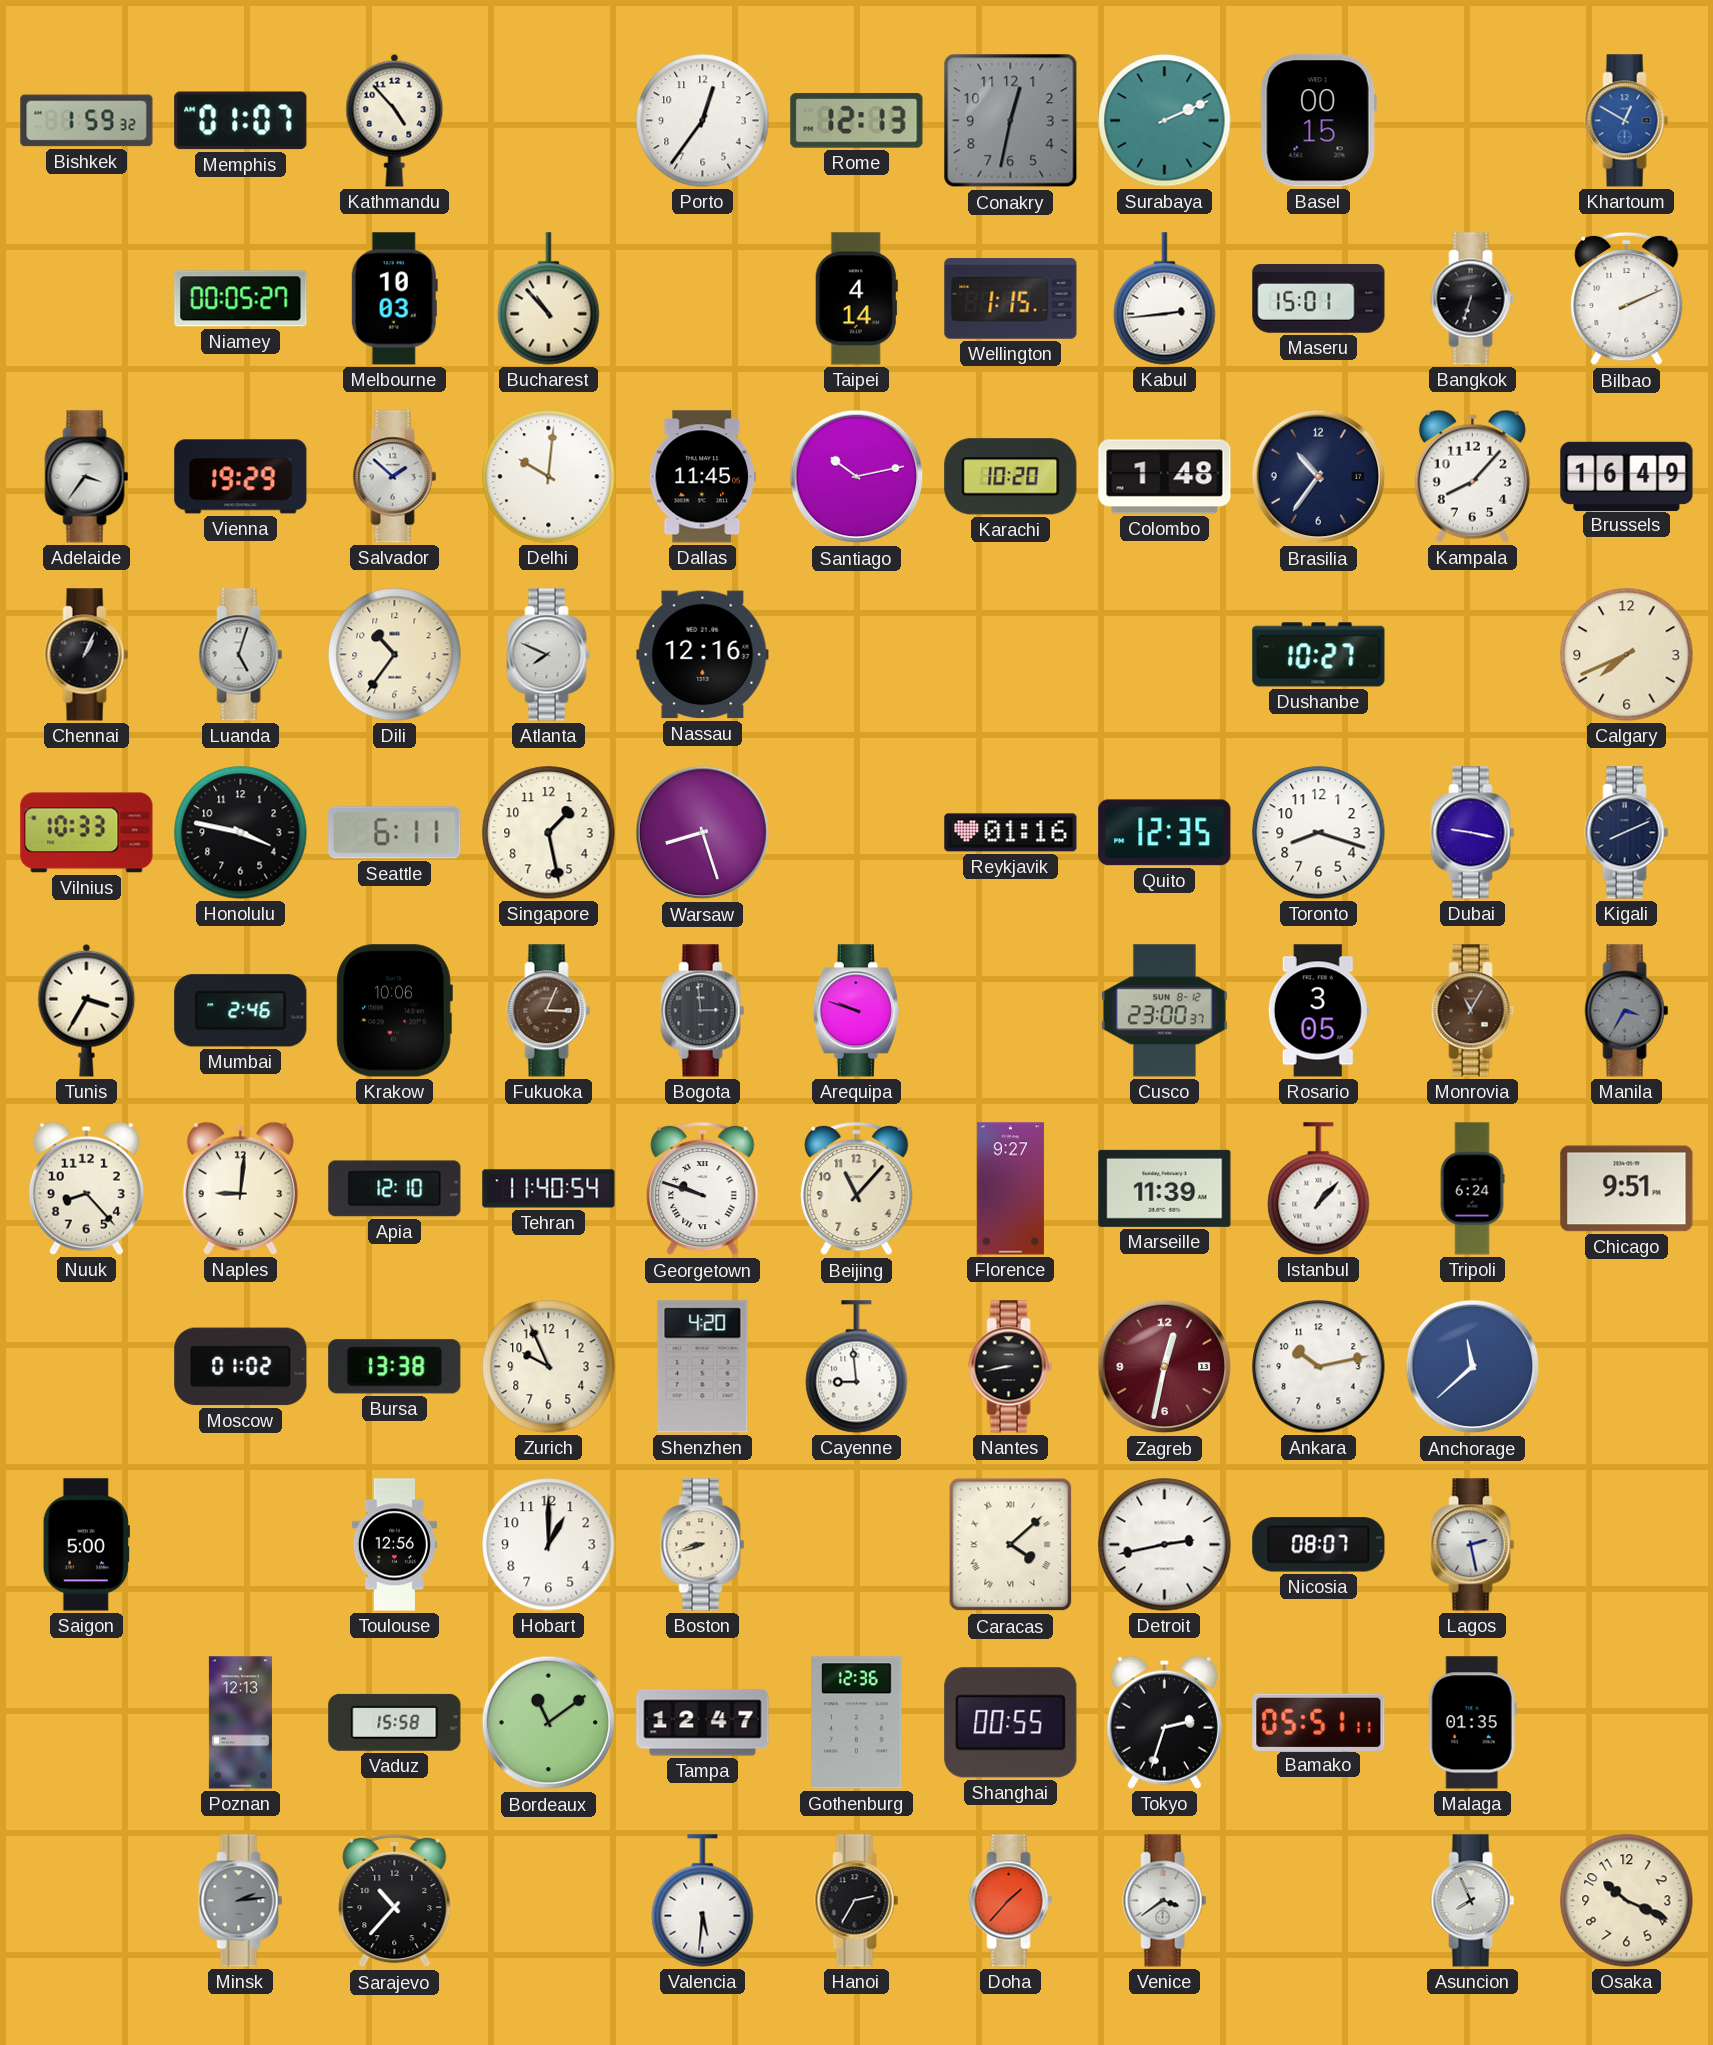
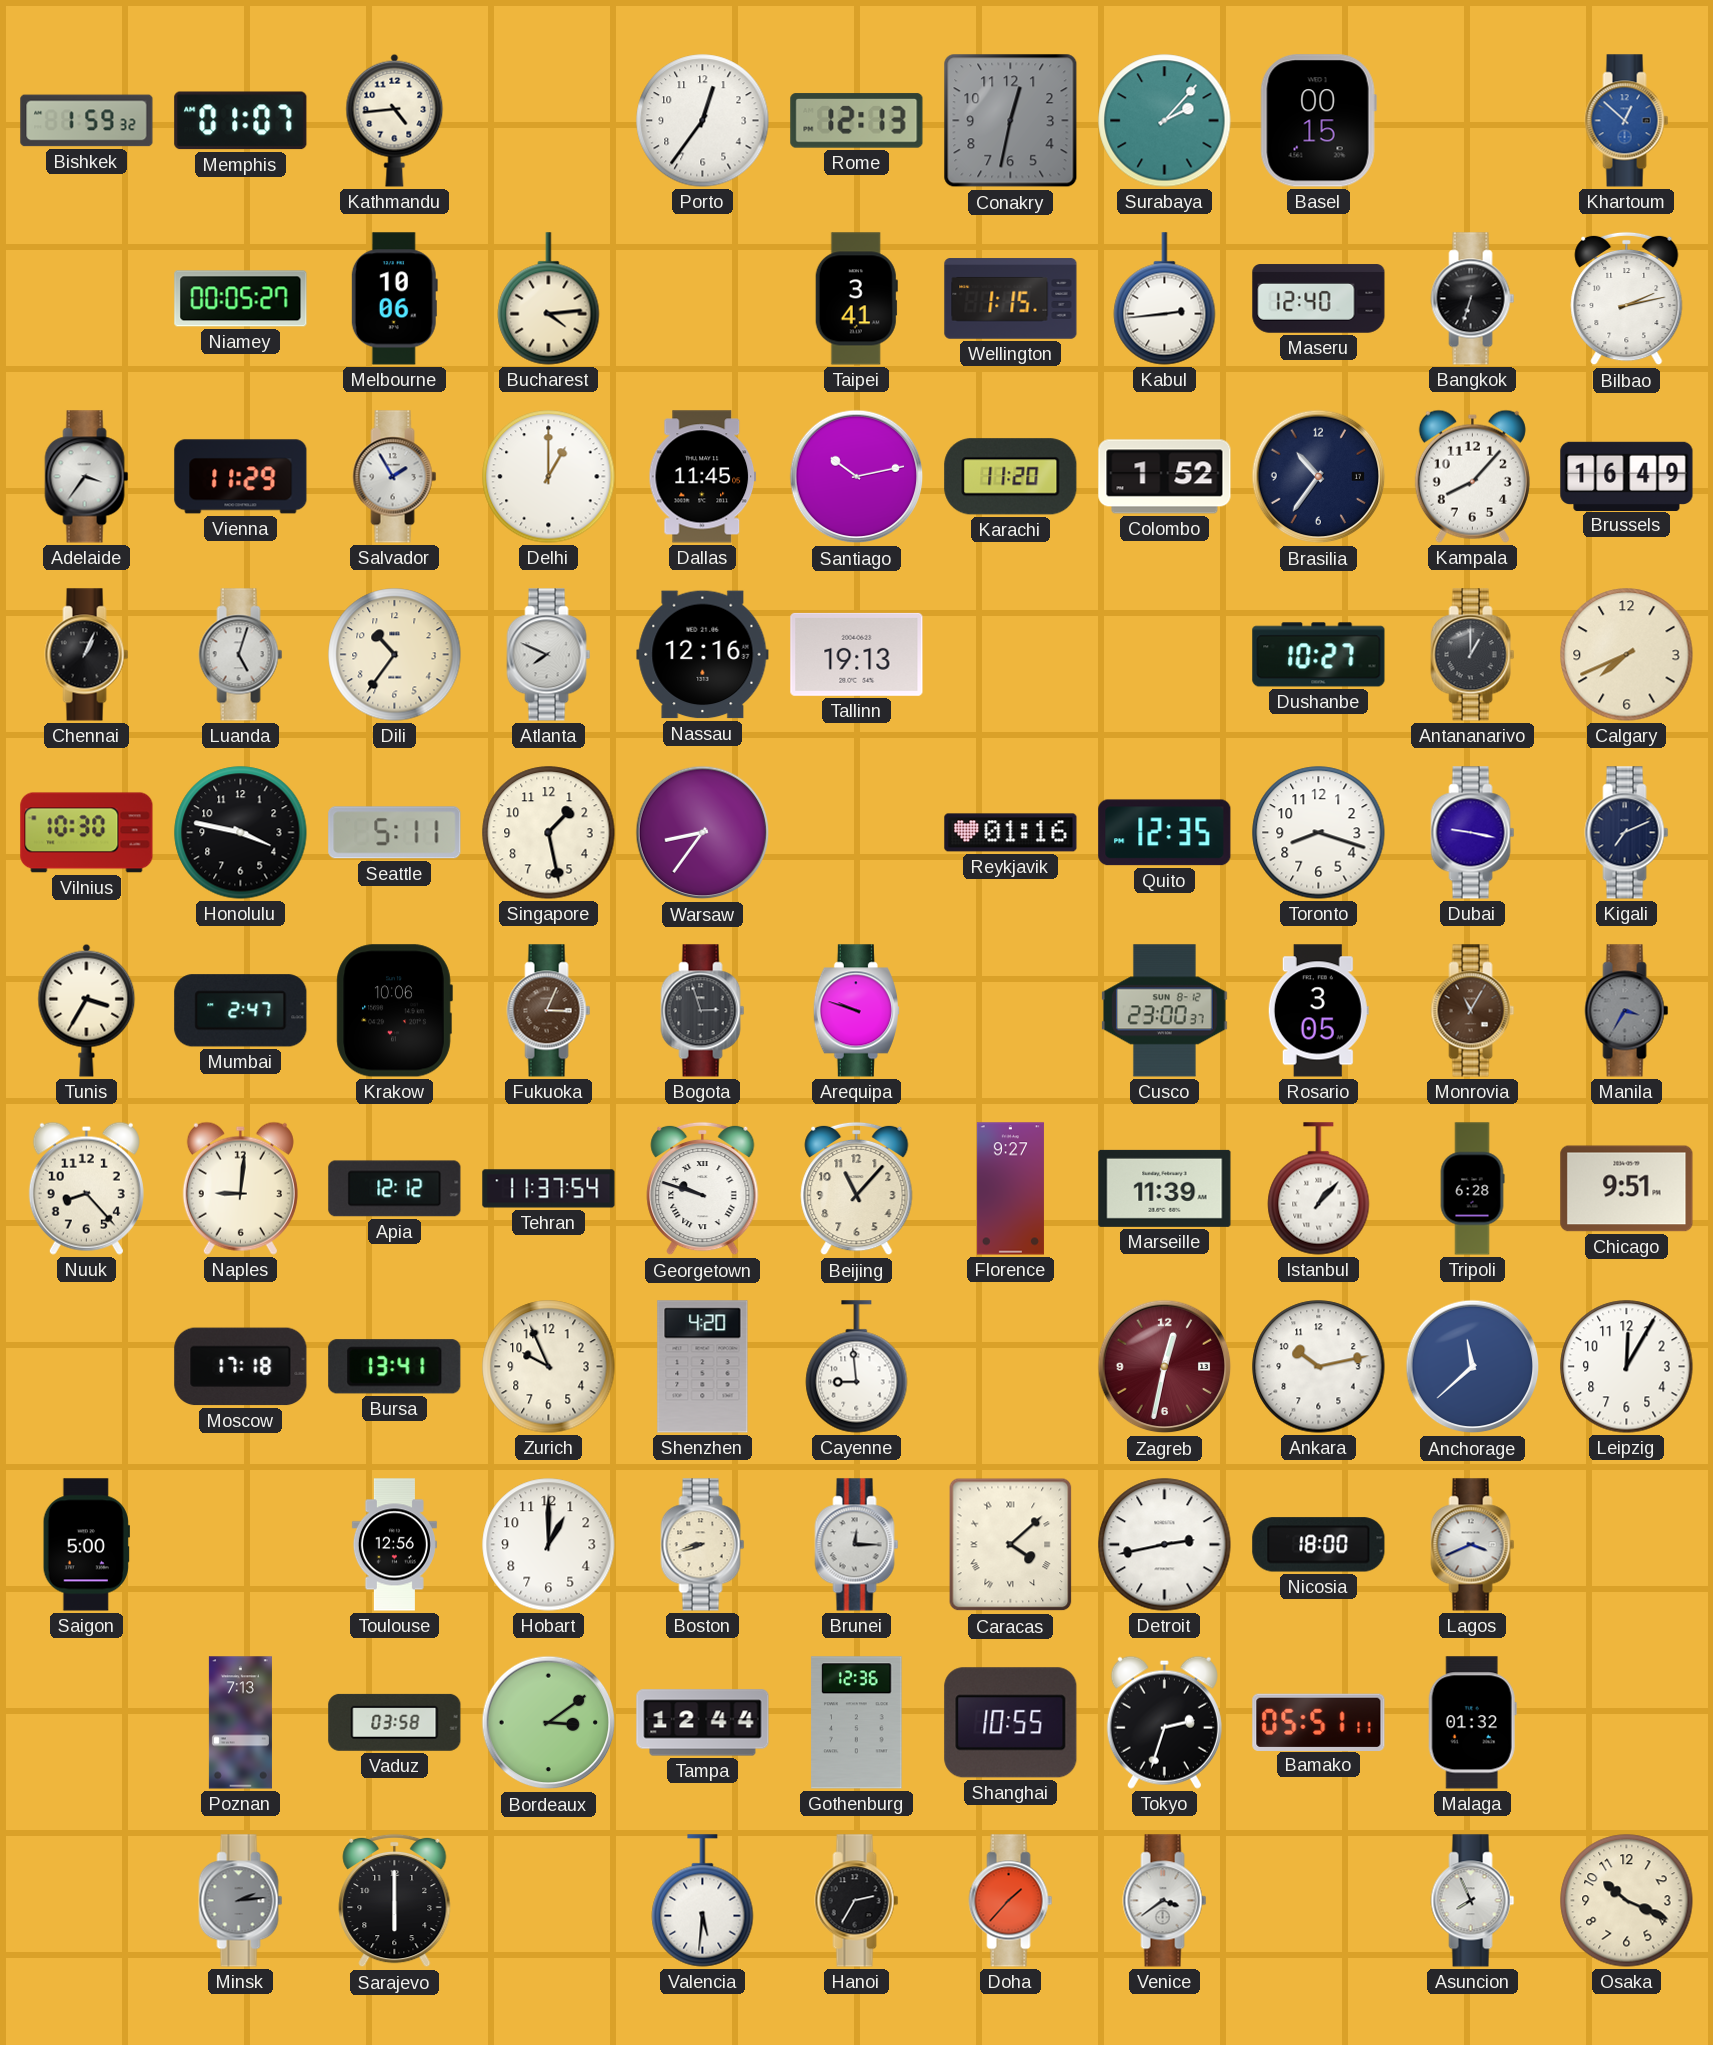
Kathmandu: 4:53 -> 4:44
Surabaya: 2:11 -> 2:07
Khartoum: 12:50 -> 12:52
Melbourne: 10:03 -> 10:06
Bucharest: 10:53 -> 4:14
Taipei: 4:14 -> 3:41
Maseru: 15:01 -> 12:40
Bilbao: 2:11 -> 2:13
Vienna: 19:29 -> 11:29
Salvador: 1:52 -> 1:55
Delhi: 10:01 -> 1:00
Karachi: 10:20 -> 11:20
Colombo: 1:48 -> 1:52
Tallinn: none -> 19:13
Antananarivo: none -> 1:00
Vilnius: 10:33 -> 10:30
Seattle: 6:11 -> 5:11
Warsaw: 8:27 -> 8:36
Kigali: 8:11 -> 7:11
Mumbai: 2:46 -> 2:47
Bogota: 2:59 -> 2:57
Apia: 12:10 -> 12:12
Tehran: 11:40 -> 11:37
Tripoli: 6:24 -> 6:28
Moscow: 01:02 -> 17:18
Bursa: 13:38 -> 13:41
Nantes: 8:43 -> none
Leipzig: none -> 12:05
Brunei: none -> 12:15
Nicosia: 08:07 -> 18:00
Lagos: 2:28 -> 3:41
Poznan: 12:13 -> 7:13
Vaduz: 15:58 -> 03:58
Bordeaux: 11:09 -> 3:09
Tampa: 12:47 -> 12:44
Shanghai: 00:55 -> 10:55
Malaga: 01:35 -> 01:32
Sarajevo: 10:37 -> 6:00
